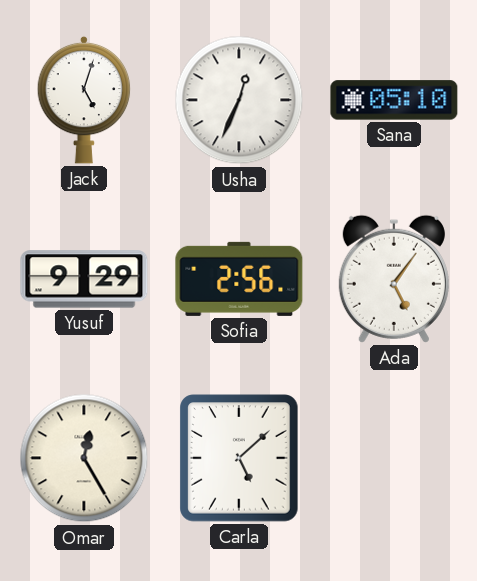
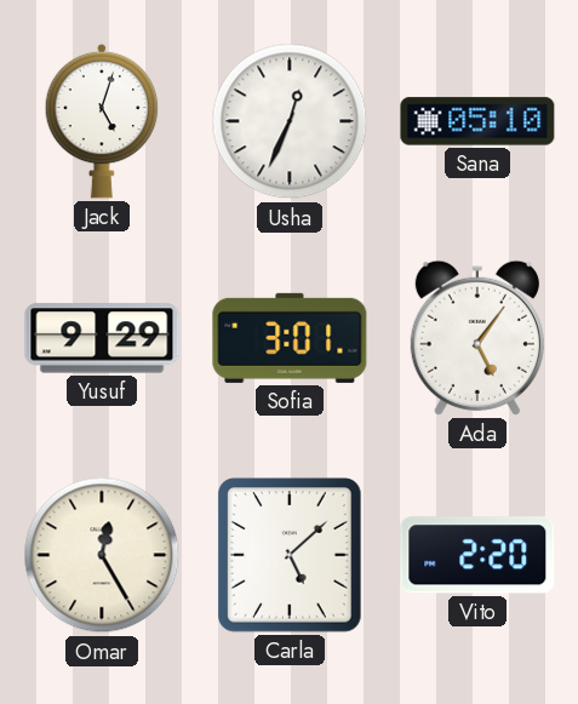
Sofia: 2:56 -> 3:01
Vito: none -> 2:20
